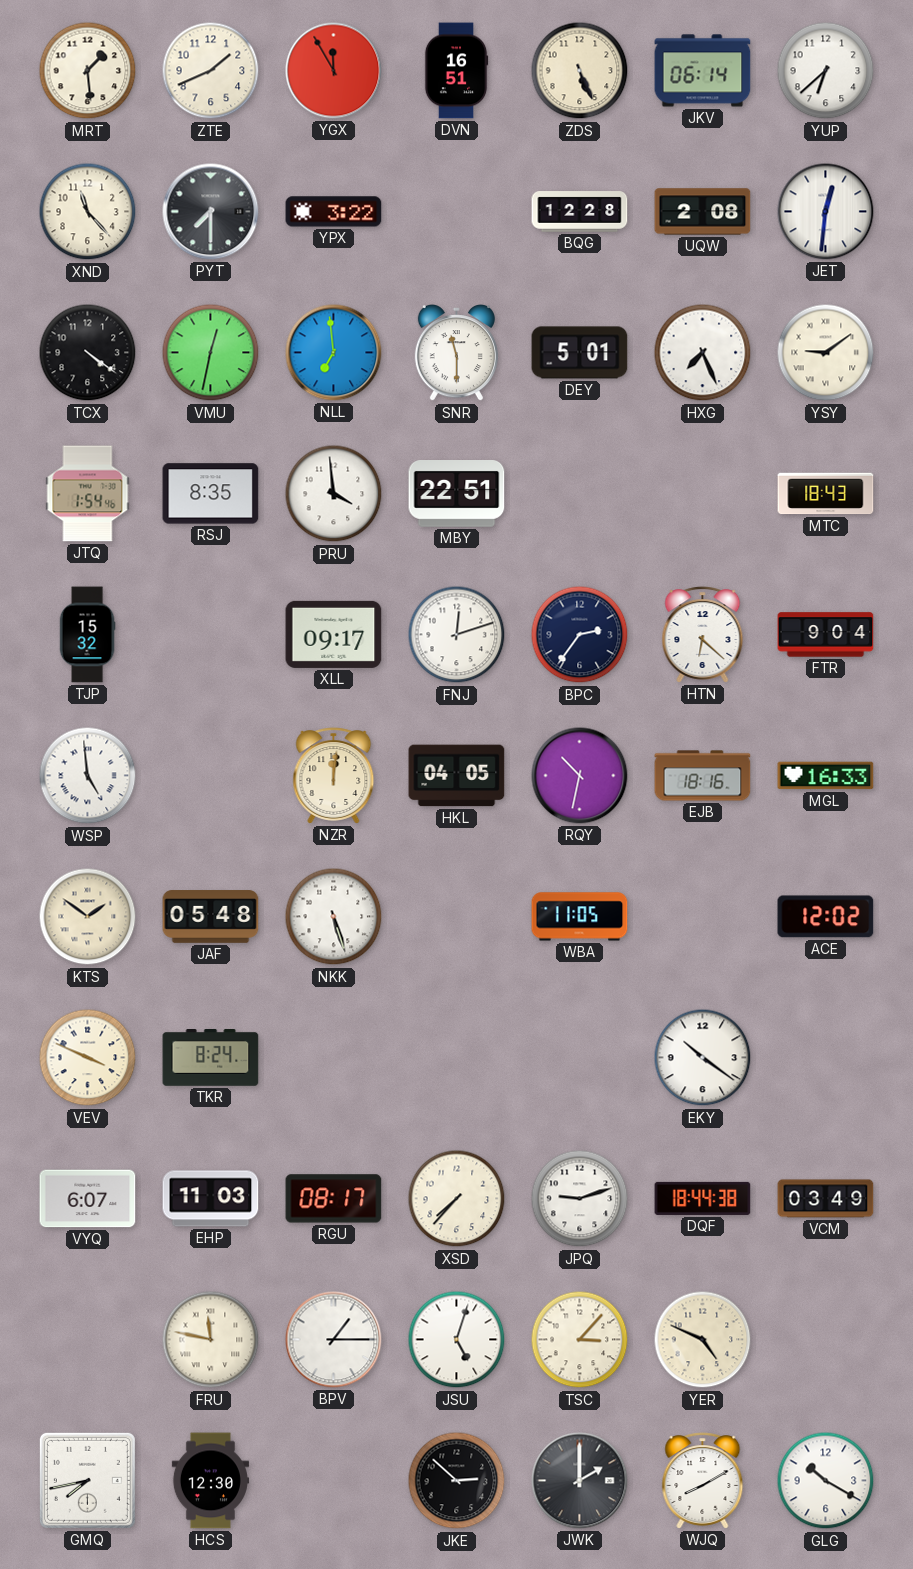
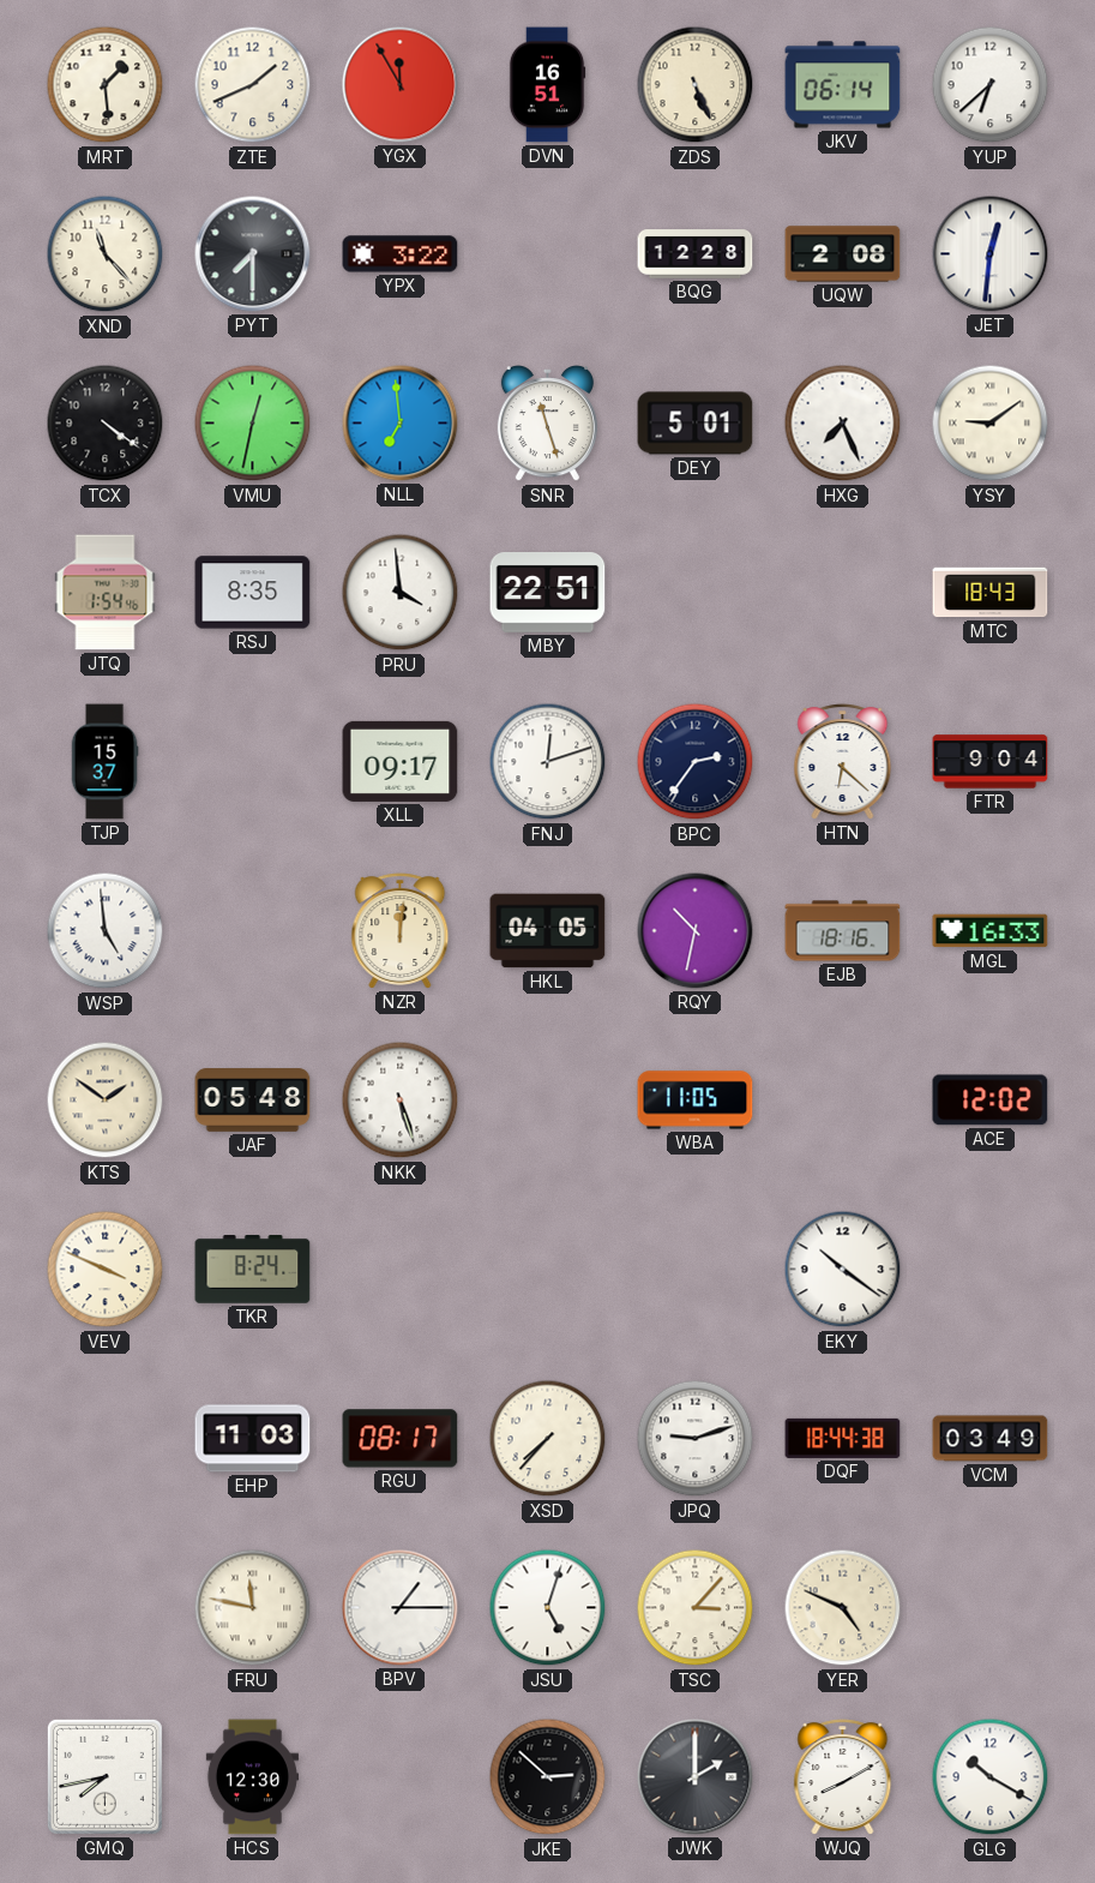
SNR: 11:30 -> 11:27
TJP: 15:32 -> 15:37
VYQ: 6:07 -> none
